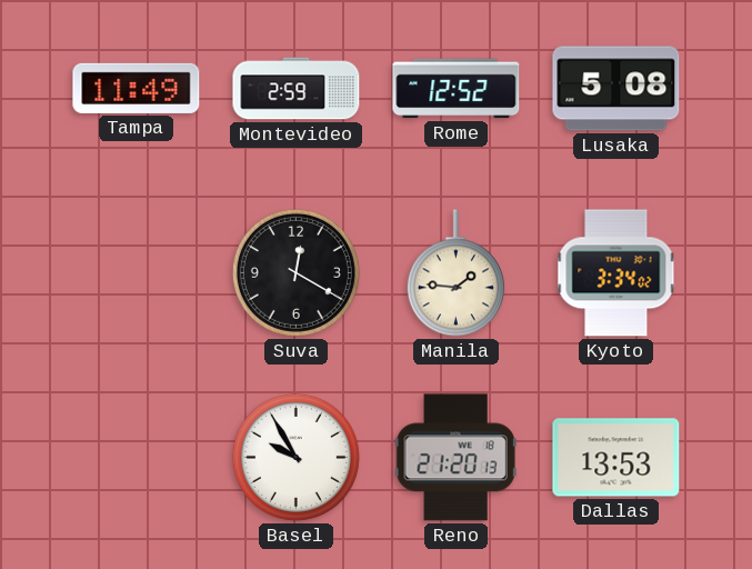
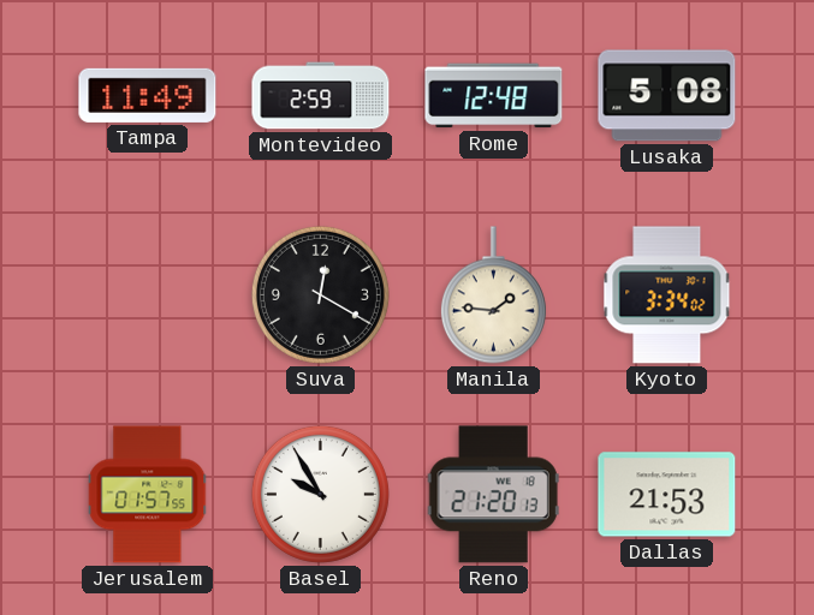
Rome: 12:52 -> 12:48
Jerusalem: none -> 01:57
Dallas: 13:53 -> 21:53
